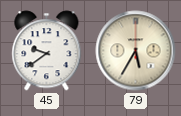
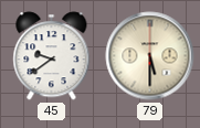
79: 5:35 -> 5:30
